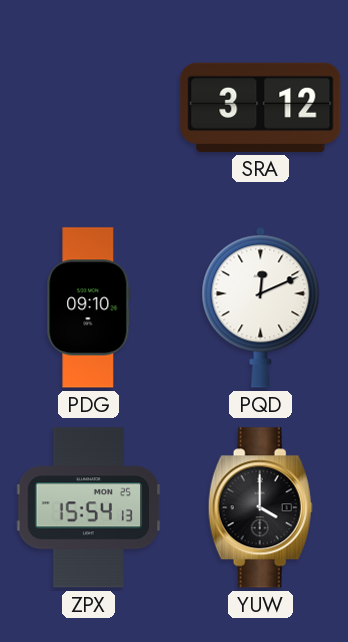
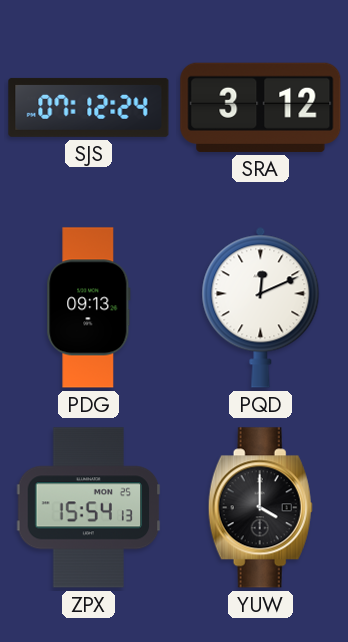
SJS: none -> 07:12
PDG: 09:10 -> 09:13
